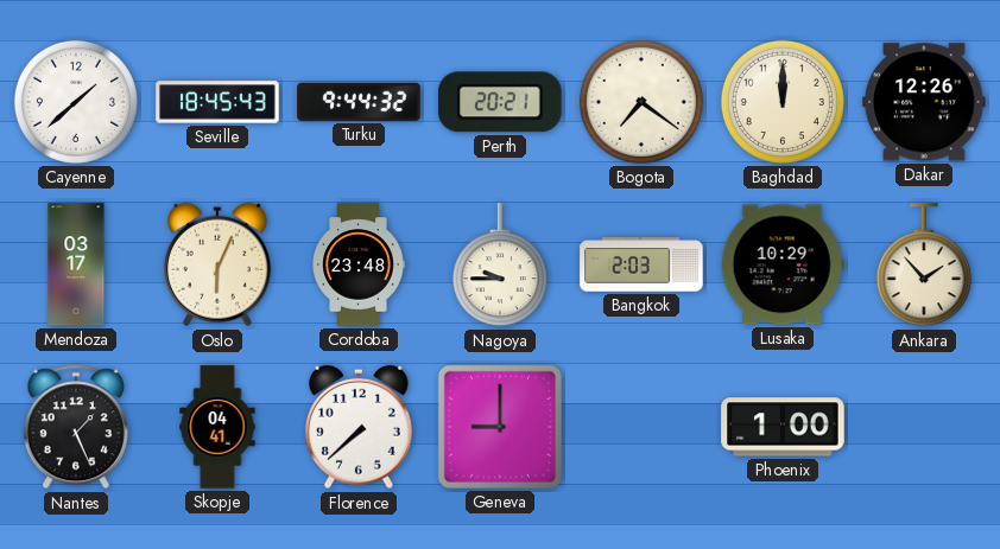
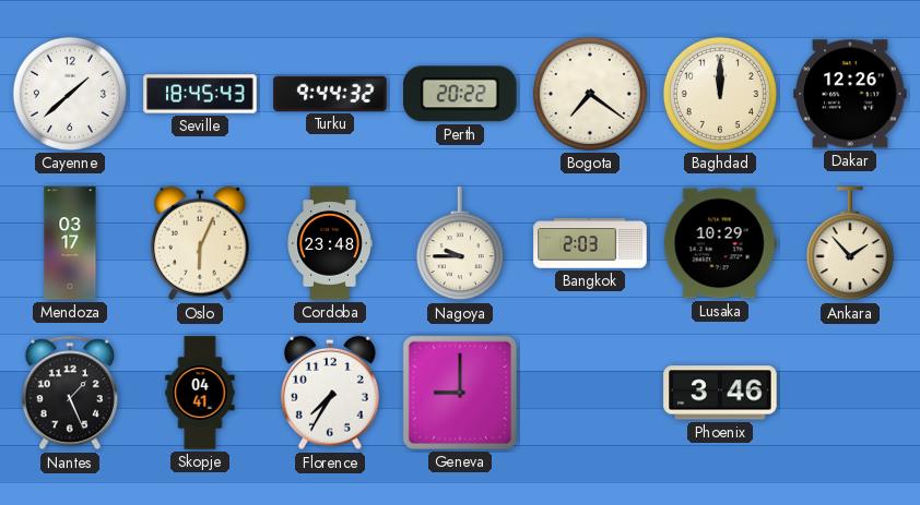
Perth: 20:21 -> 20:22
Florence: 7:38 -> 7:35
Phoenix: 1:00 -> 3:46
